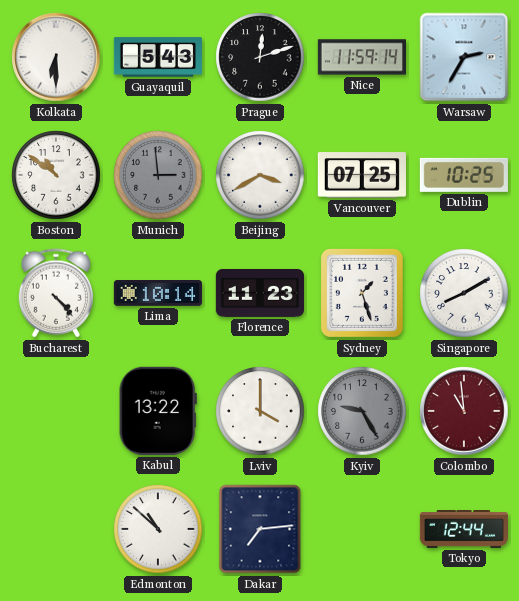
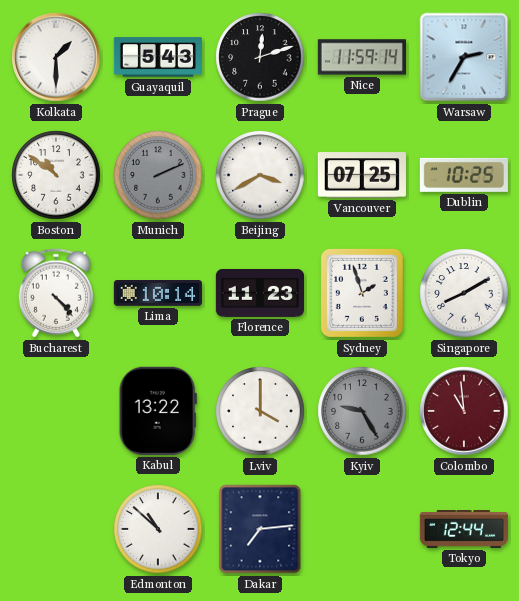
Kolkata: 6:30 -> 1:30
Munich: 2:59 -> 2:11
Sydney: 1:27 -> 1:57
